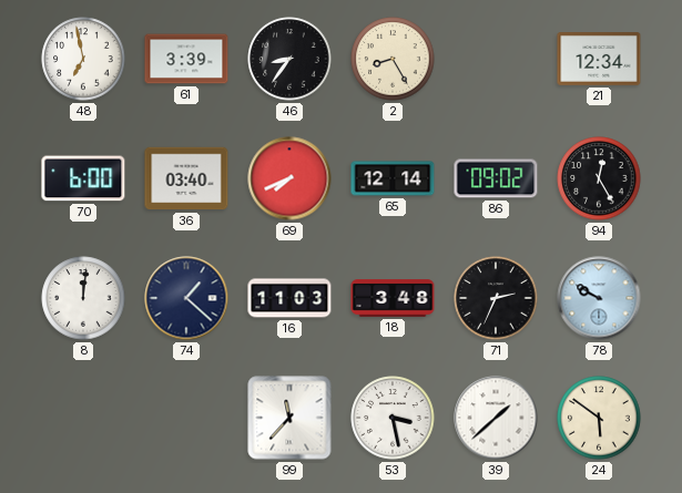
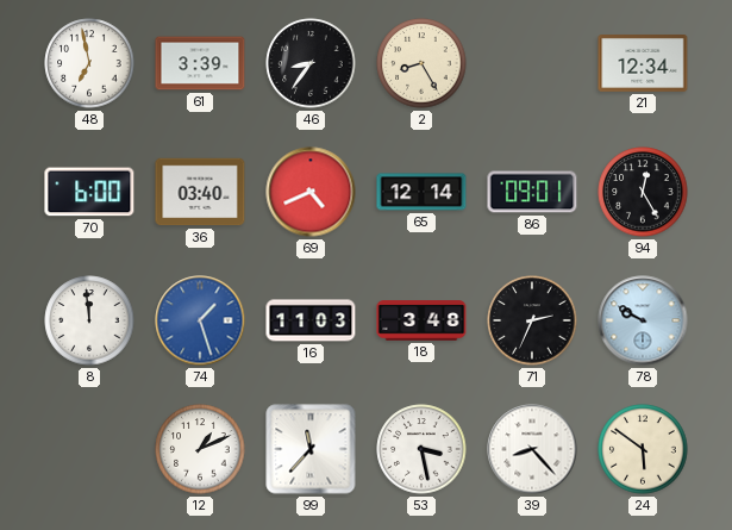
69: 7:41 -> 4:41
86: 09:02 -> 09:01
8: 12:01 -> 11:59
74: 1:22 -> 1:27
74 dial: navy -> blue
12: none -> 1:11
39: 1:38 -> 8:23
